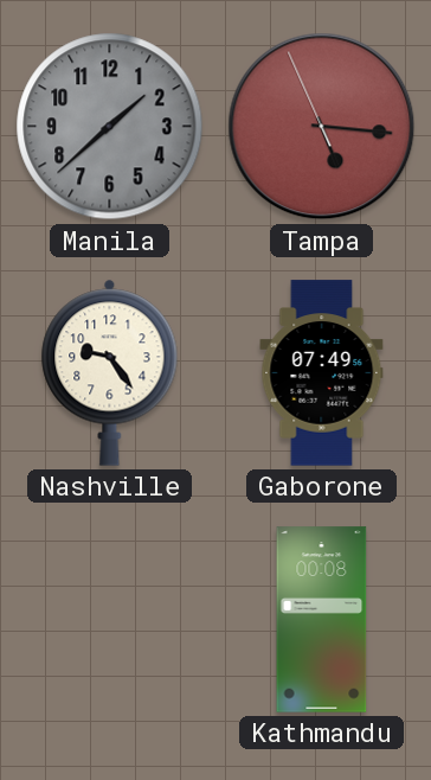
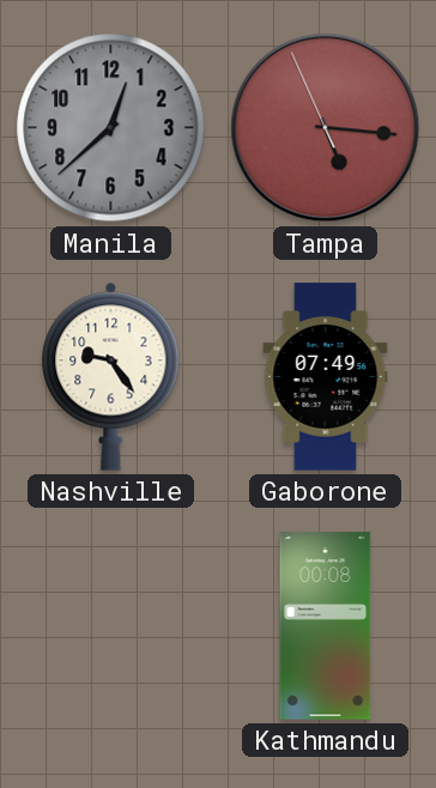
Manila: 1:38 -> 12:38
